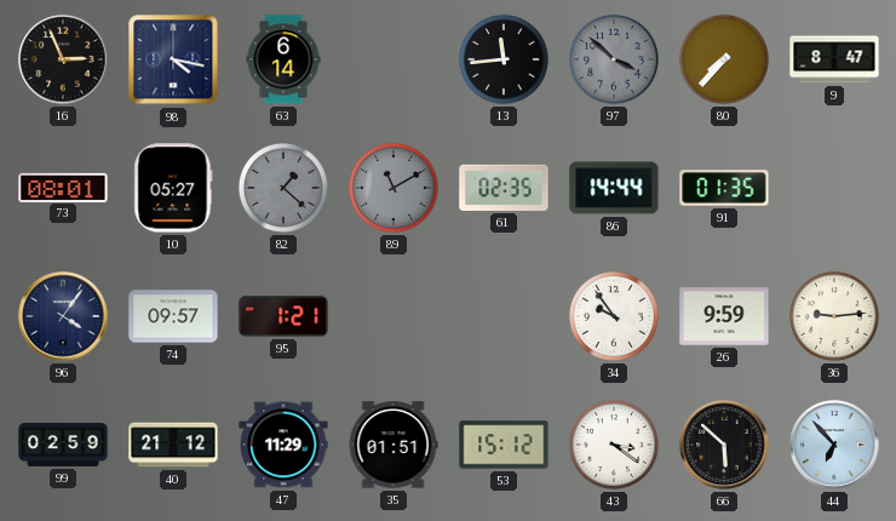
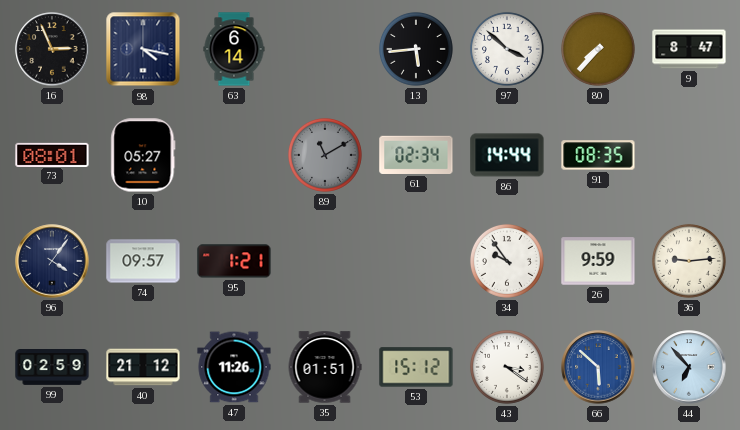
13: 11:44 -> 5:44
97 dial: grey -> white
82: 1:22 -> none
61: 02:35 -> 02:34
91: 01:35 -> 08:35
47: 11:29 -> 11:26
66 dial: black -> blue
